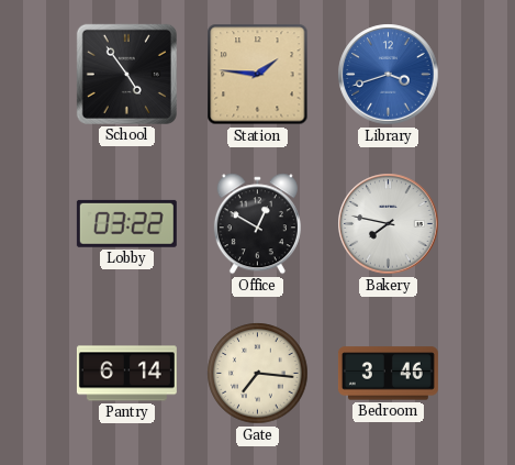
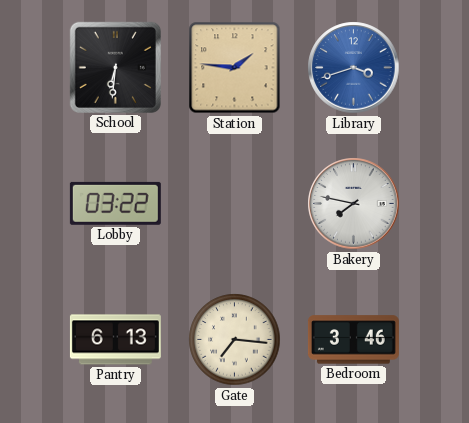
School: 4:54 -> 6:31
Office: 12:50 -> none
Pantry: 6:14 -> 6:13
